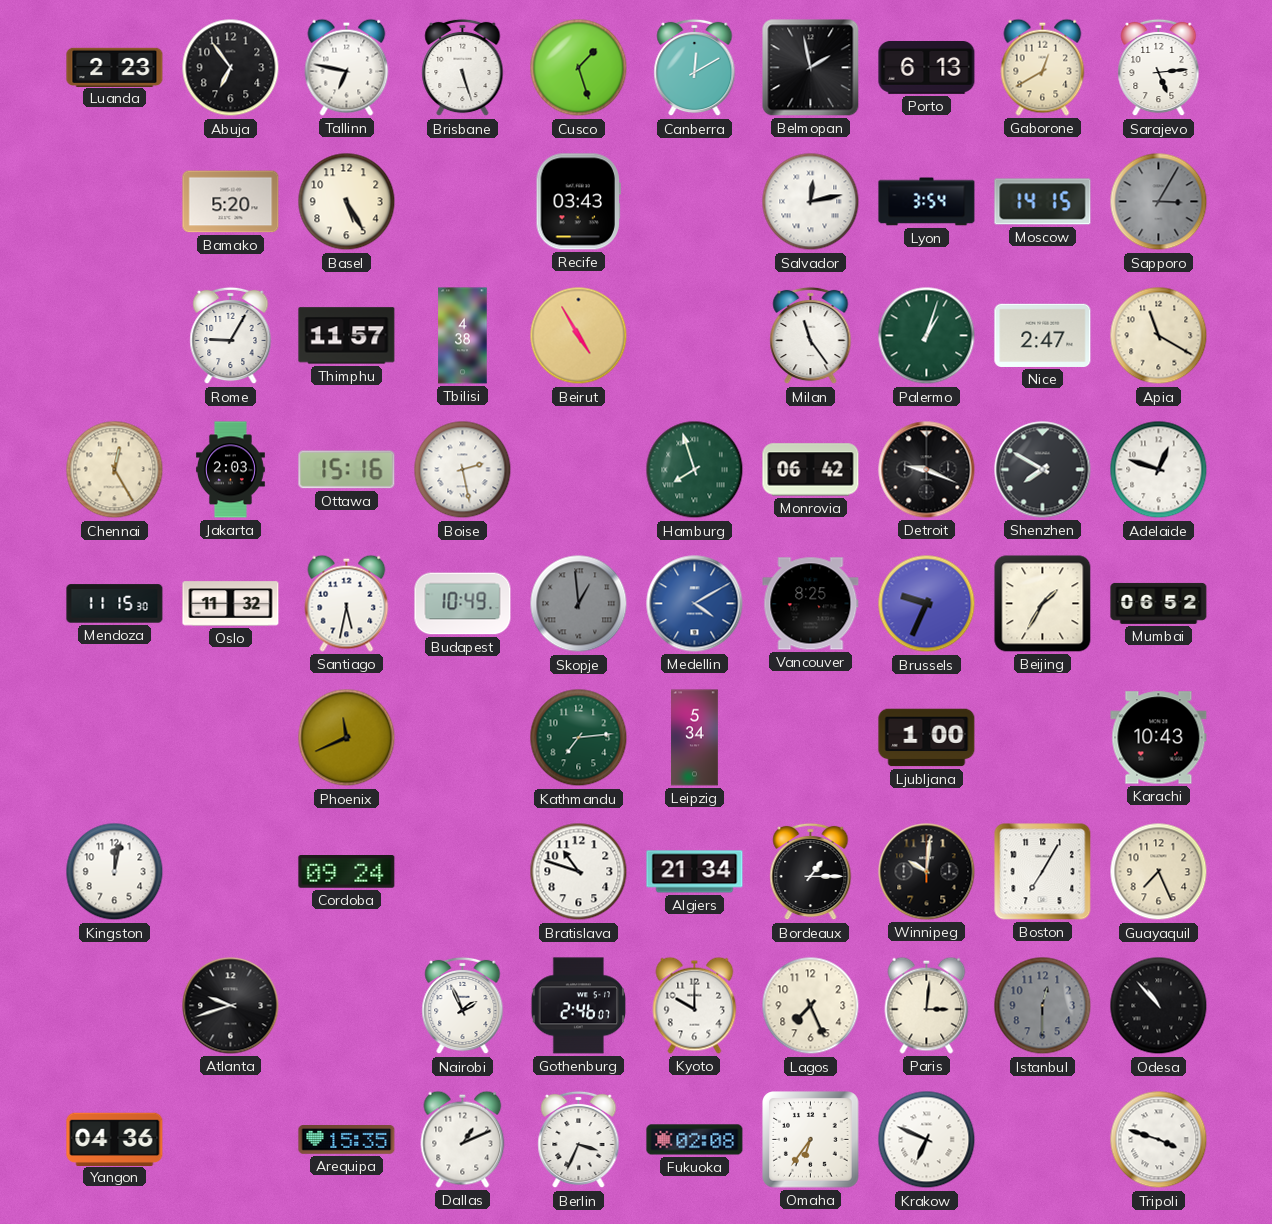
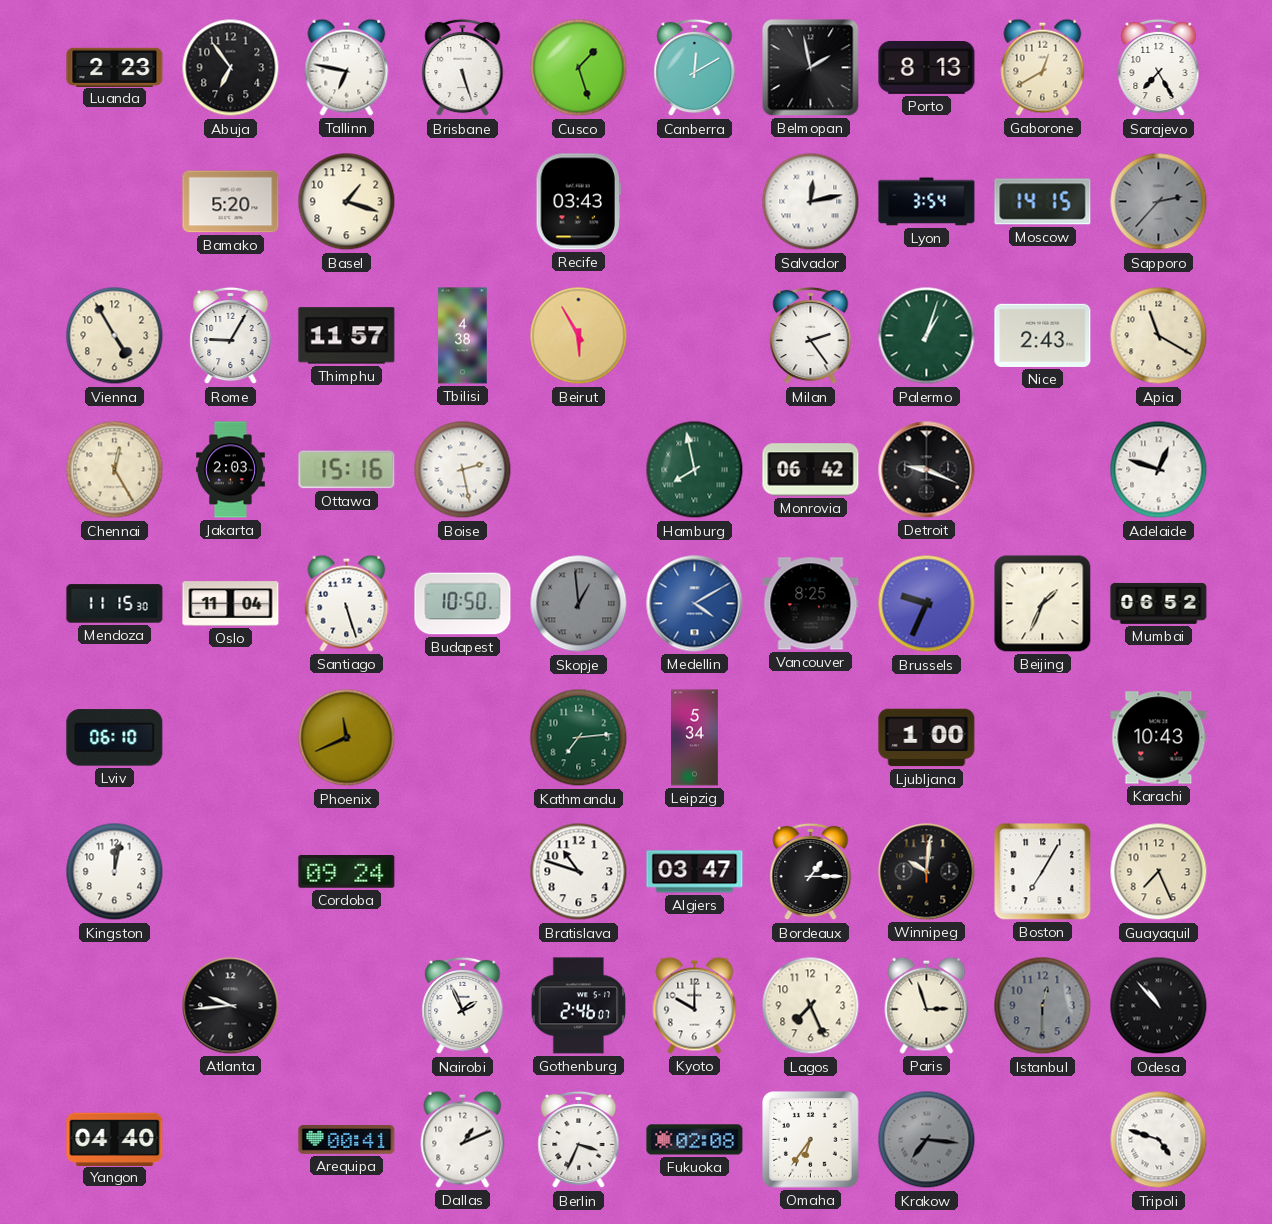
Porto: 6:13 -> 8:13
Sarajevo: 5:14 -> 7:25
Basel: 5:25 -> 1:18
Sapporo: 3:05 -> 2:37
Vienna: none -> 4:55
Beirut: 4:55 -> 5:55
Milan: 11:24 -> 2:24
Nice: 2:47 -> 2:43
Hamburg: 7:57 -> 7:58
Shenzhen: 7:50 -> none
Oslo: 11:32 -> 11:04
Santiago: 5:32 -> 5:27
Budapest: 10:49 -> 10:50
Beijing: 1:35 -> 1:34
Lviv: none -> 06:10
Algiers: 21:34 -> 03:47
Atlanta: 9:42 -> 9:44
Paris: 3:01 -> 2:57
Yangon: 04:36 -> 04:40
Arequipa: 15:35 -> 00:41
Krakow: 6:49 -> 7:16
Krakow dial: white -> grey
Tripoli: 3:48 -> 4:48
